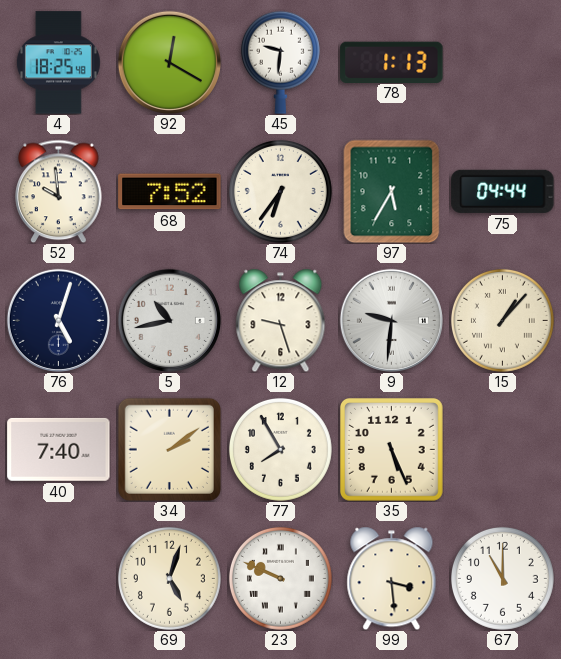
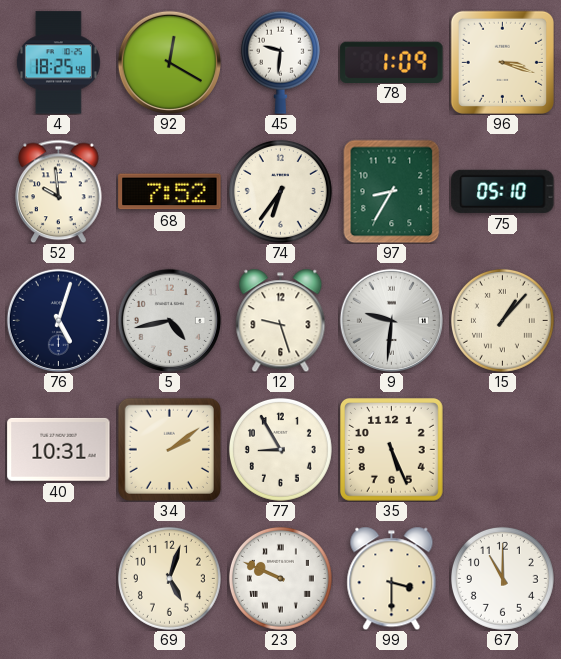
78: 1:13 -> 1:09
96: none -> 3:18
97: 5:35 -> 8:35
75: 04:44 -> 05:10
5: 10:43 -> 4:43
40: 7:40 -> 10:31
77: 7:55 -> 8:55
99: 3:29 -> 3:30
